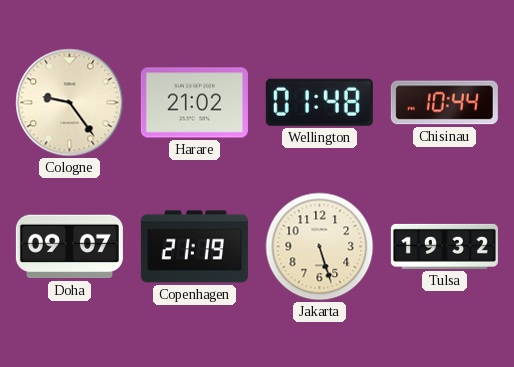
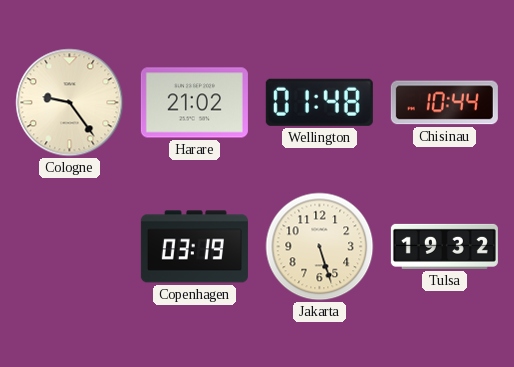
Doha: 09:07 -> none
Copenhagen: 21:19 -> 03:19
